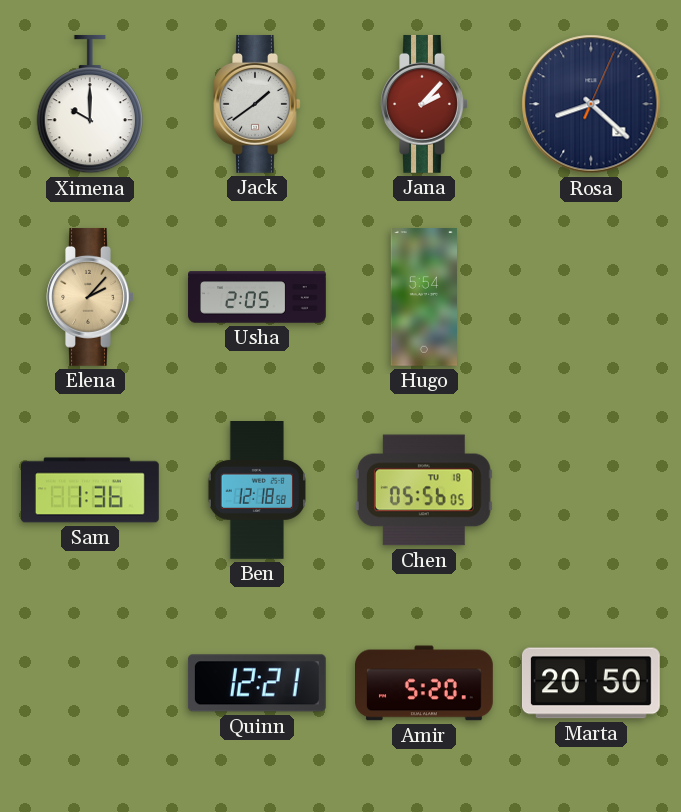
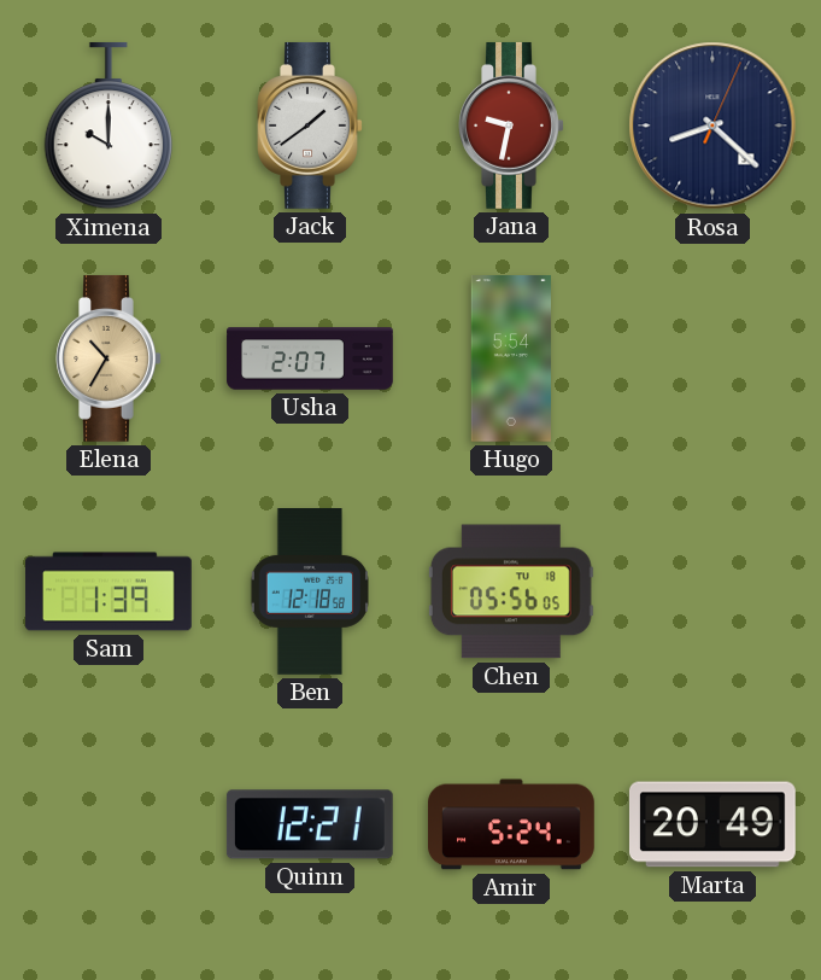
Jana: 2:07 -> 9:32
Elena: 2:07 -> 10:35
Usha: 2:05 -> 2:07
Sam: 1:36 -> 1:39
Amir: 5:20 -> 5:24
Marta: 20:50 -> 20:49
